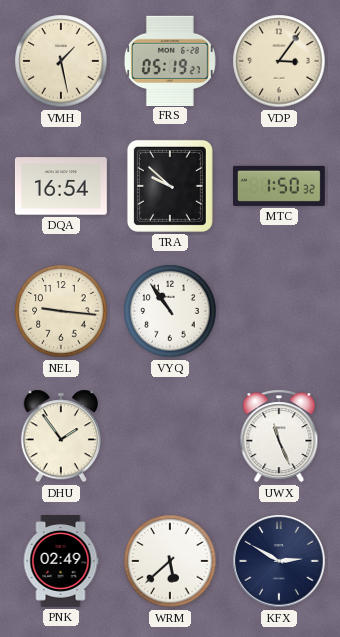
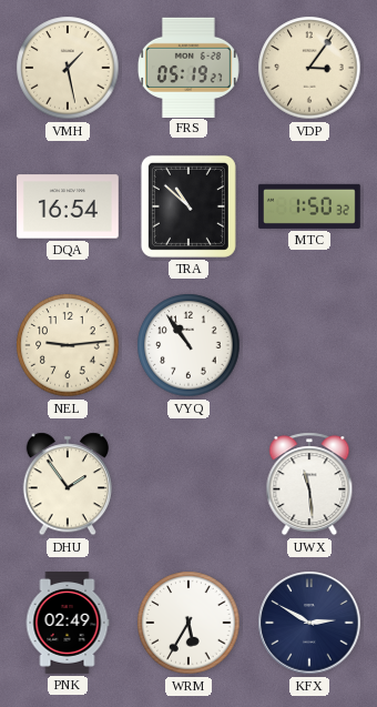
TRA: 9:52 -> 10:52
NEL: 9:16 -> 9:14
UWX: 11:26 -> 11:29
WRM: 5:38 -> 5:35
